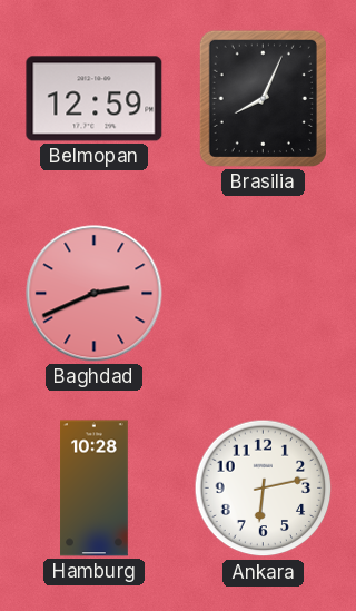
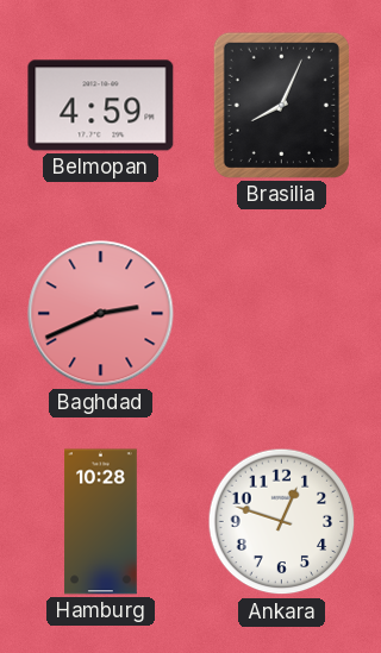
Belmopan: 12:59 -> 4:59
Ankara: 6:13 -> 12:48
